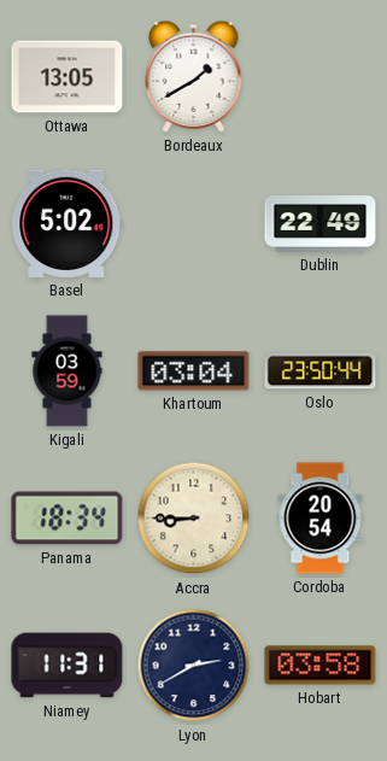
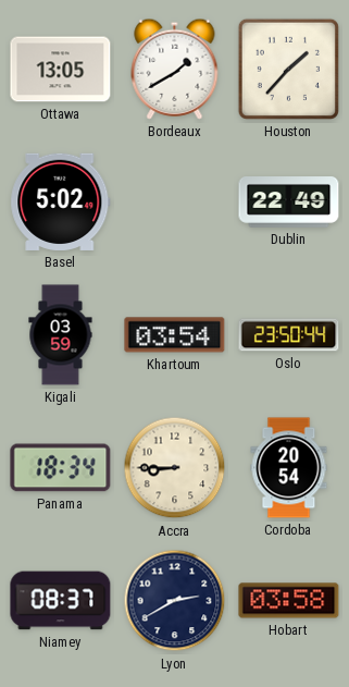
Houston: none -> 1:37
Khartoum: 03:04 -> 03:54
Niamey: 11:31 -> 08:37
